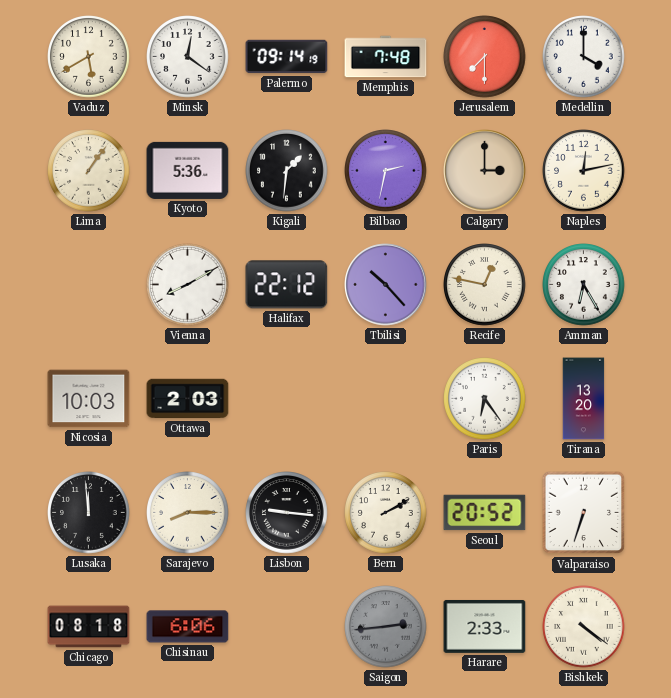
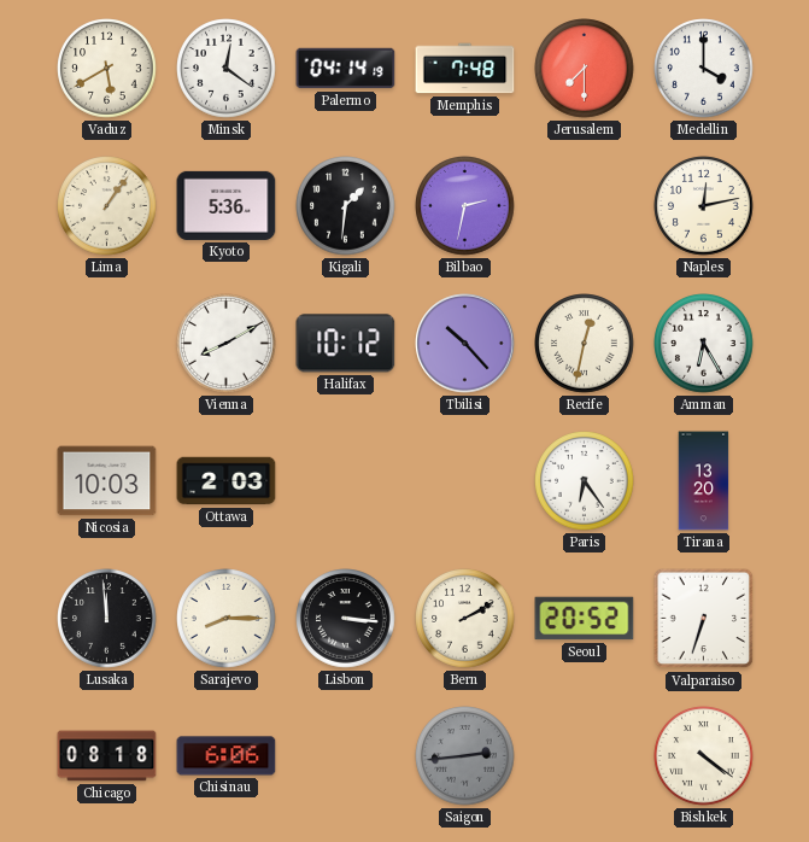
Palermo: 09:14 -> 04:14
Calgary: 3:00 -> none
Halifax: 22:12 -> 10:12
Recife: 12:47 -> 12:32
Lisbon: 9:16 -> 3:16
Harare: 2:33 -> none
